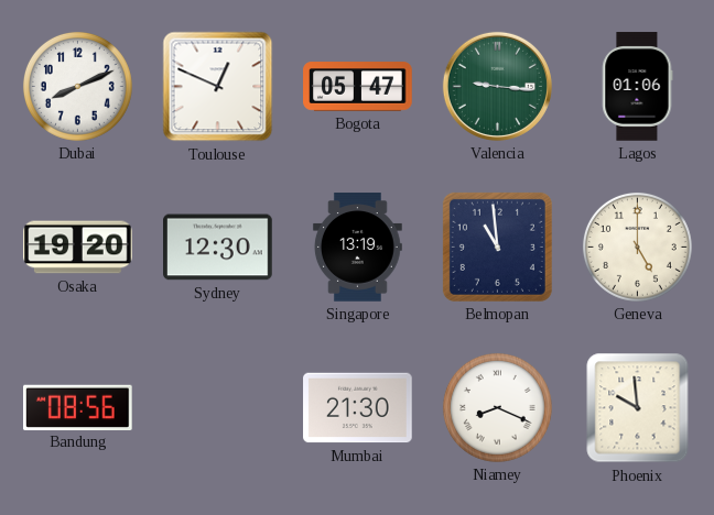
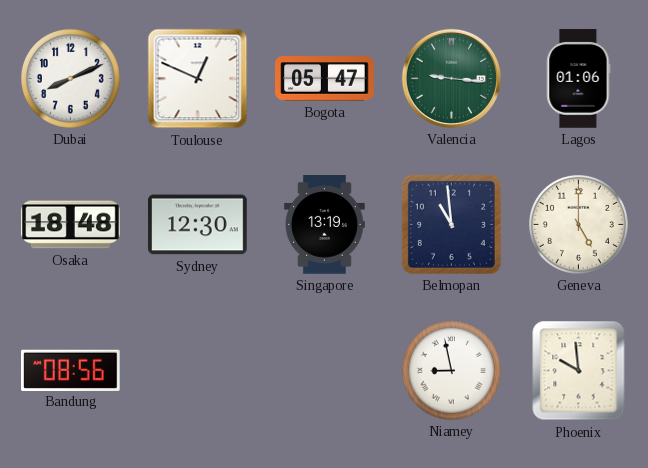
Osaka: 19:20 -> 18:48
Mumbai: 21:30 -> none
Niamey: 8:19 -> 8:58
